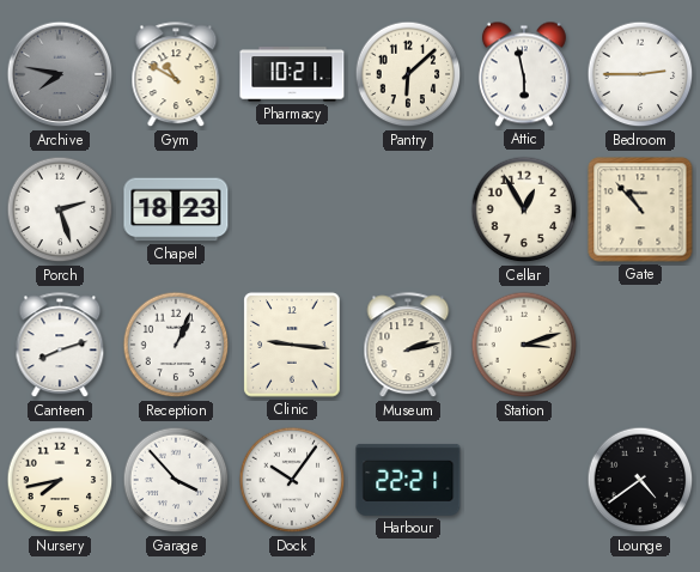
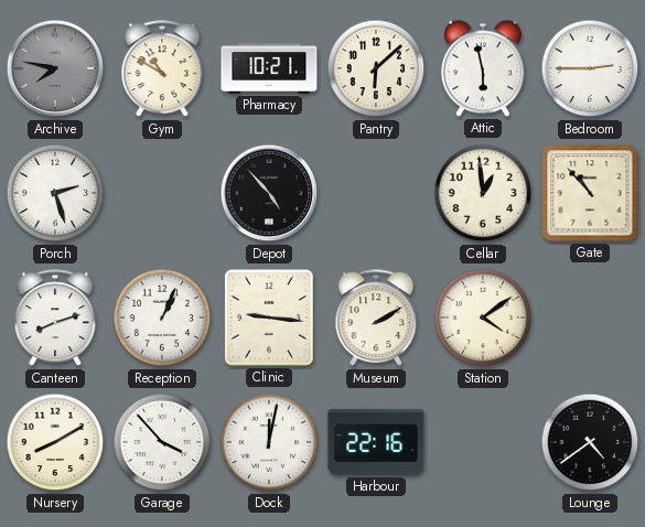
Chapel: 18:23 -> none
Depot: none -> 4:53
Cellar: 12:55 -> 12:59
Museum: 2:13 -> 2:10
Station: 3:12 -> 4:09
Nursery: 7:43 -> 8:10
Dock: 10:06 -> 12:02
Harbour: 22:21 -> 22:16
